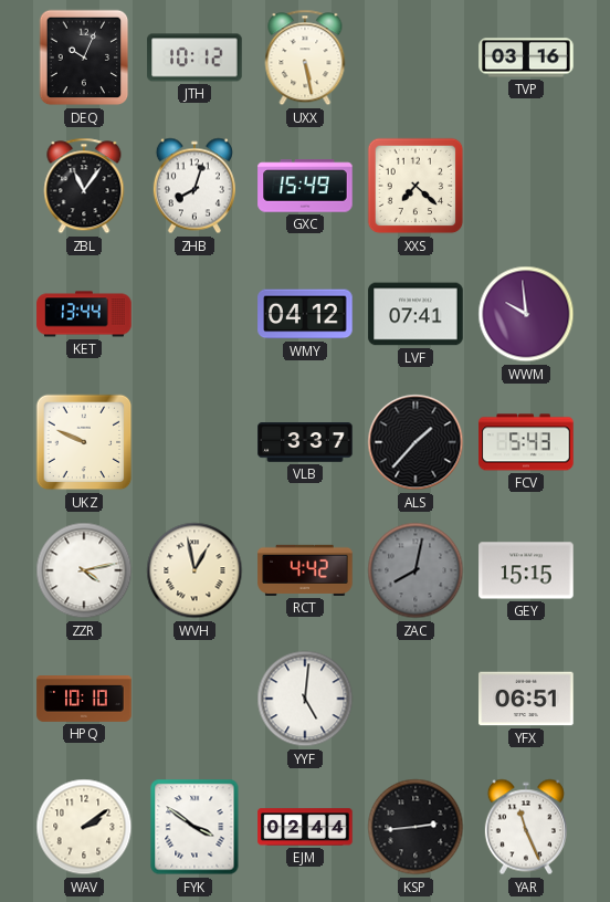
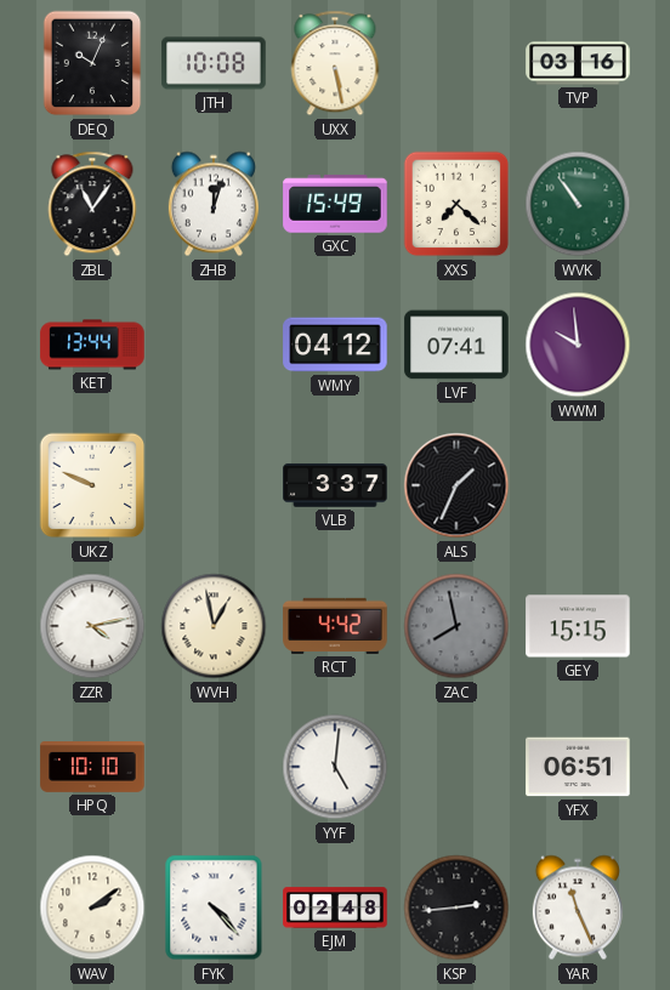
JTH: 10:12 -> 10:08
ZHB: 8:03 -> 12:03
WVK: none -> 10:54
ALS: 1:37 -> 1:34
FCV: 5:43 -> none
ZAC: 8:02 -> 7:58
FYK: 3:51 -> 4:23
EJM: 02:44 -> 02:48
